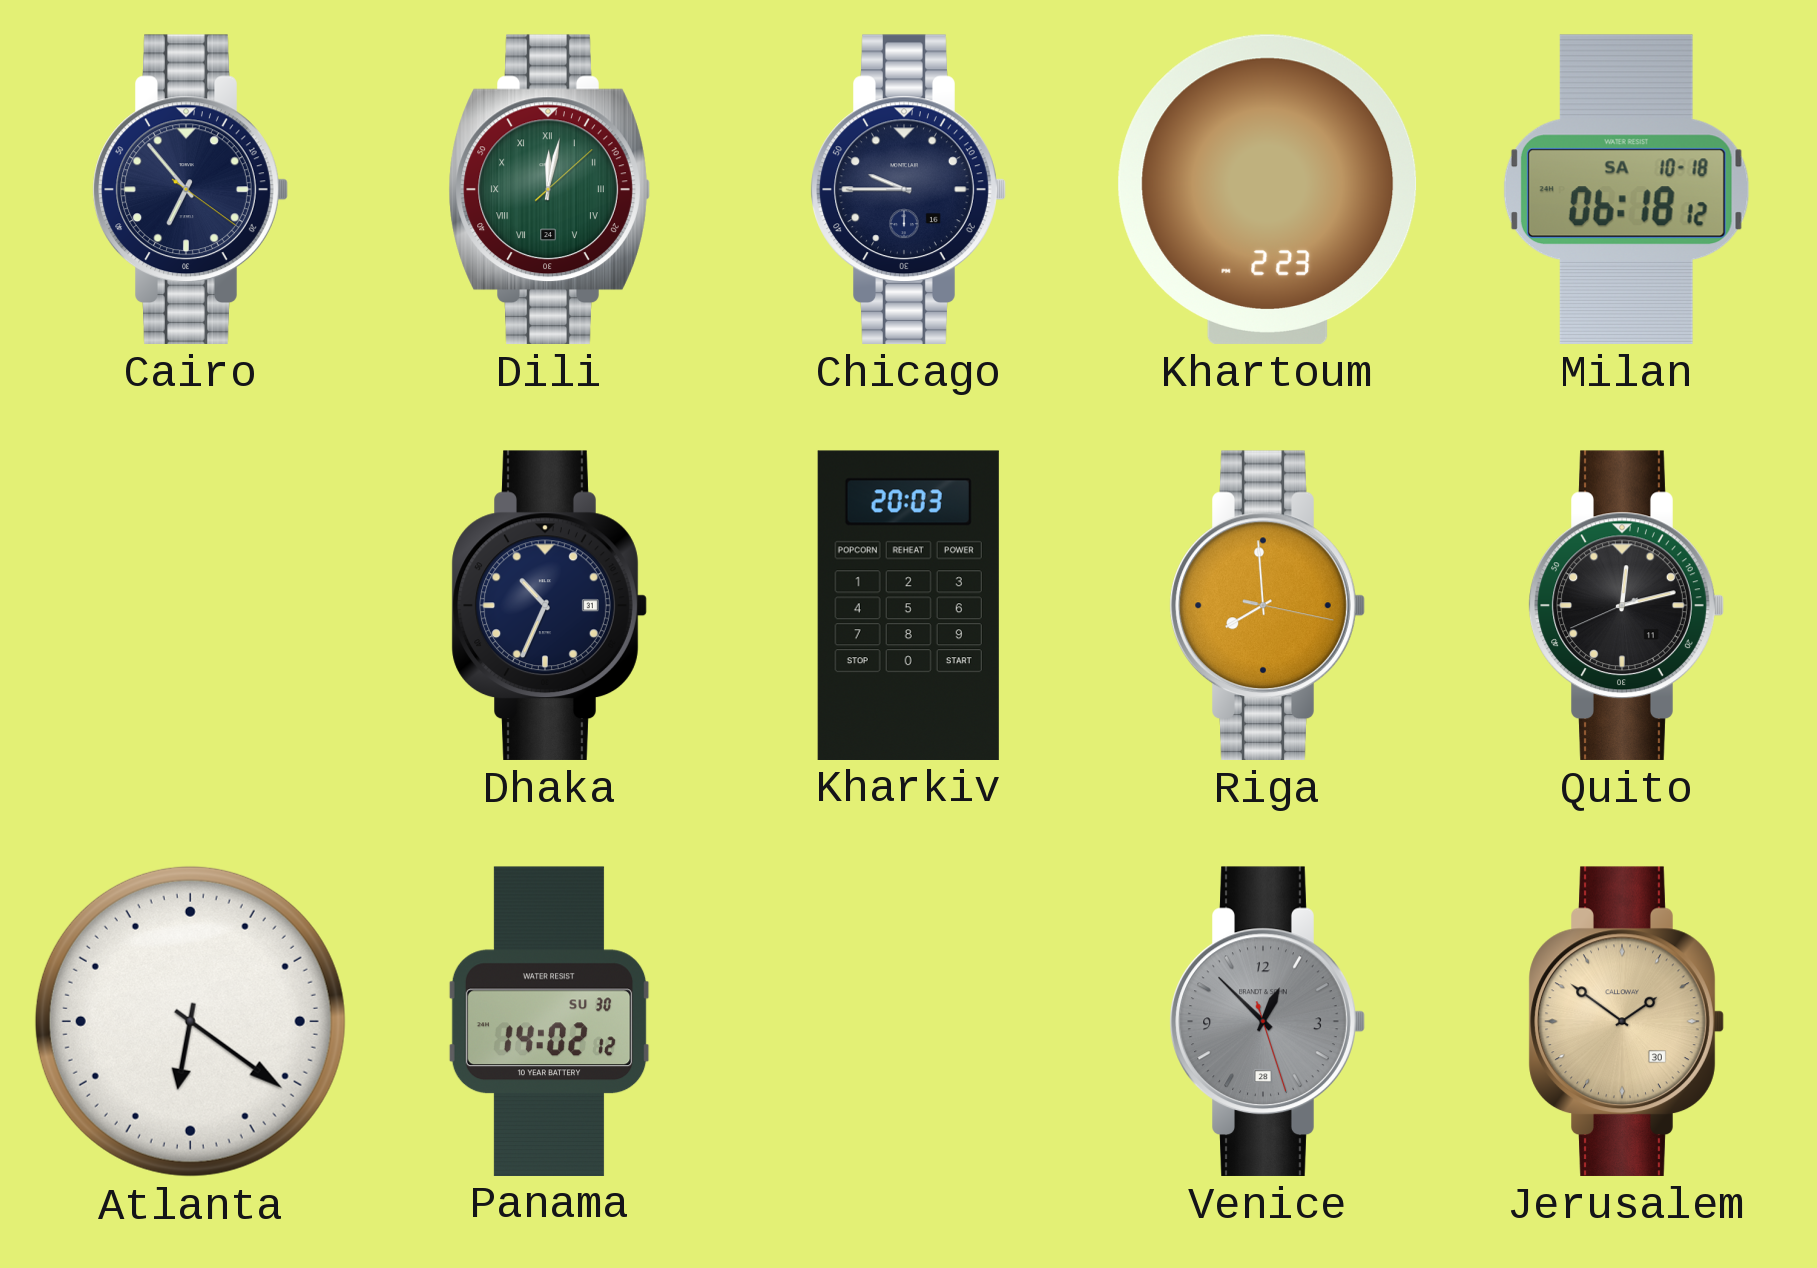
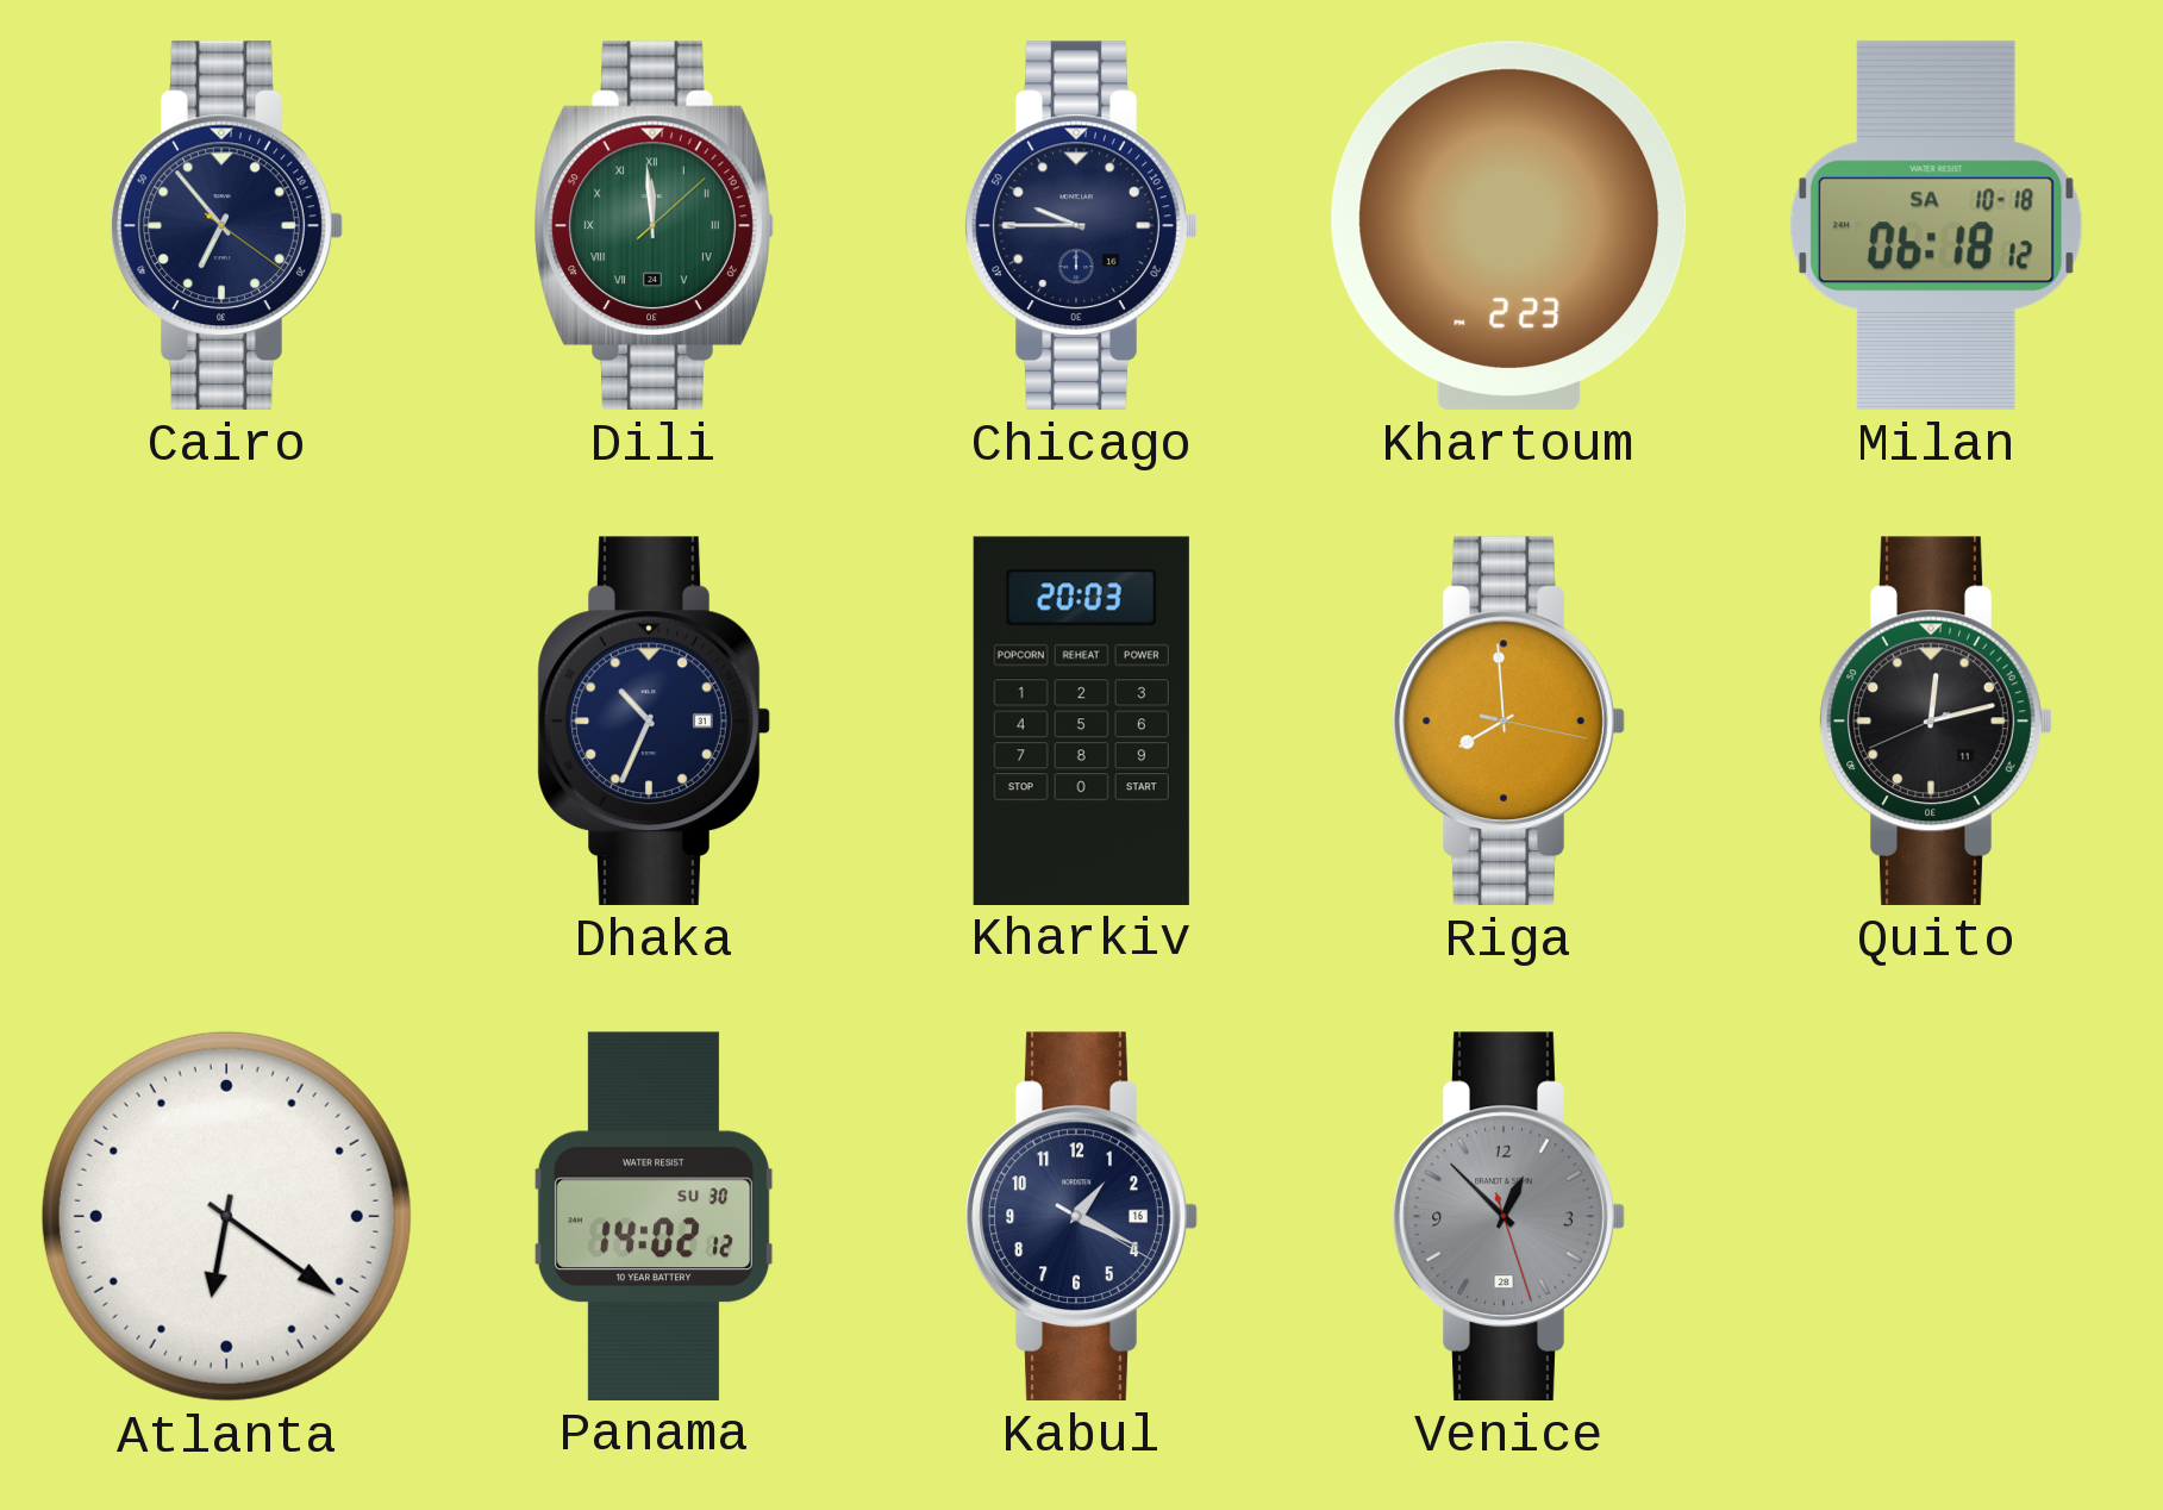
Dili: 12:02 -> 11:59
Kabul: none -> 1:19
Jerusalem: 1:51 -> none
